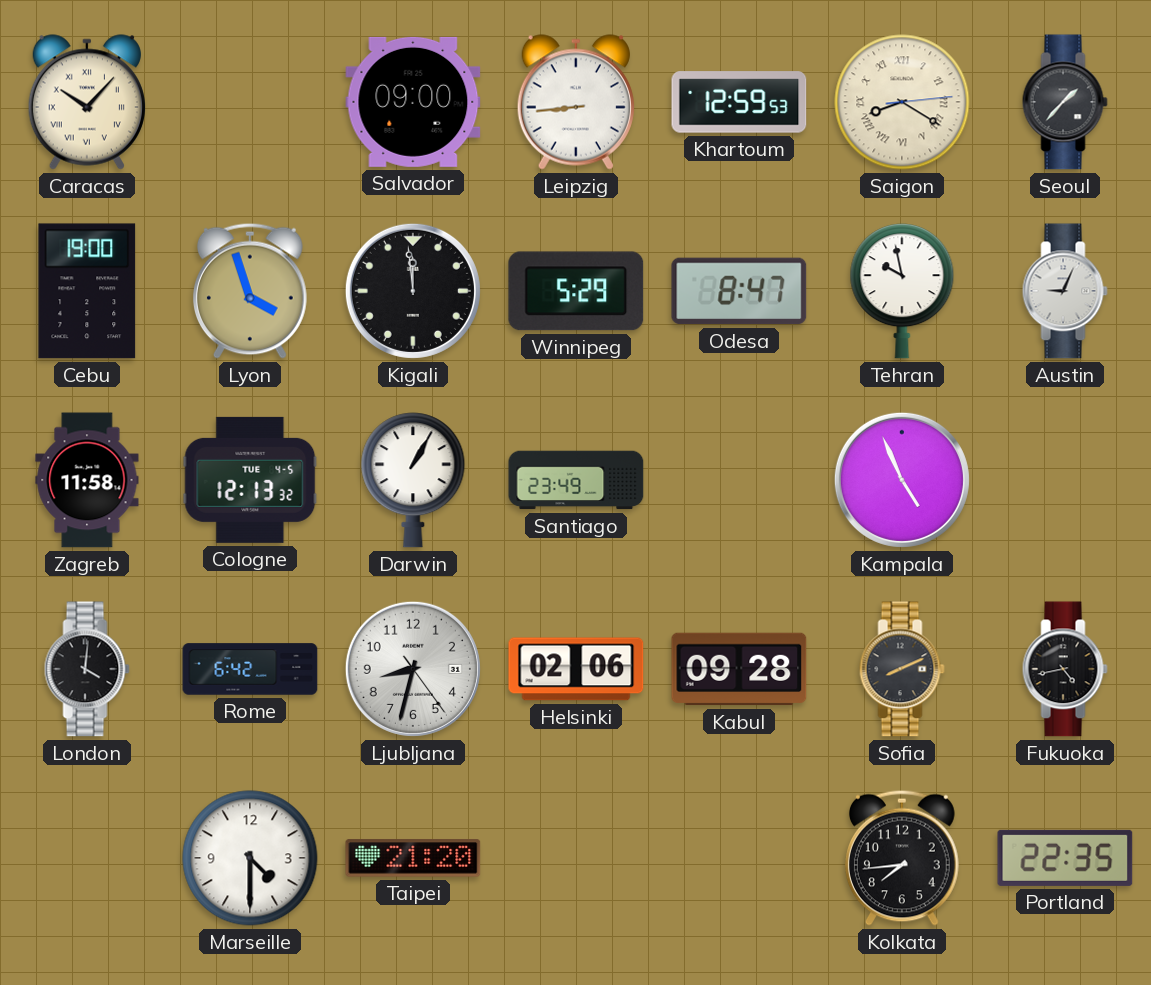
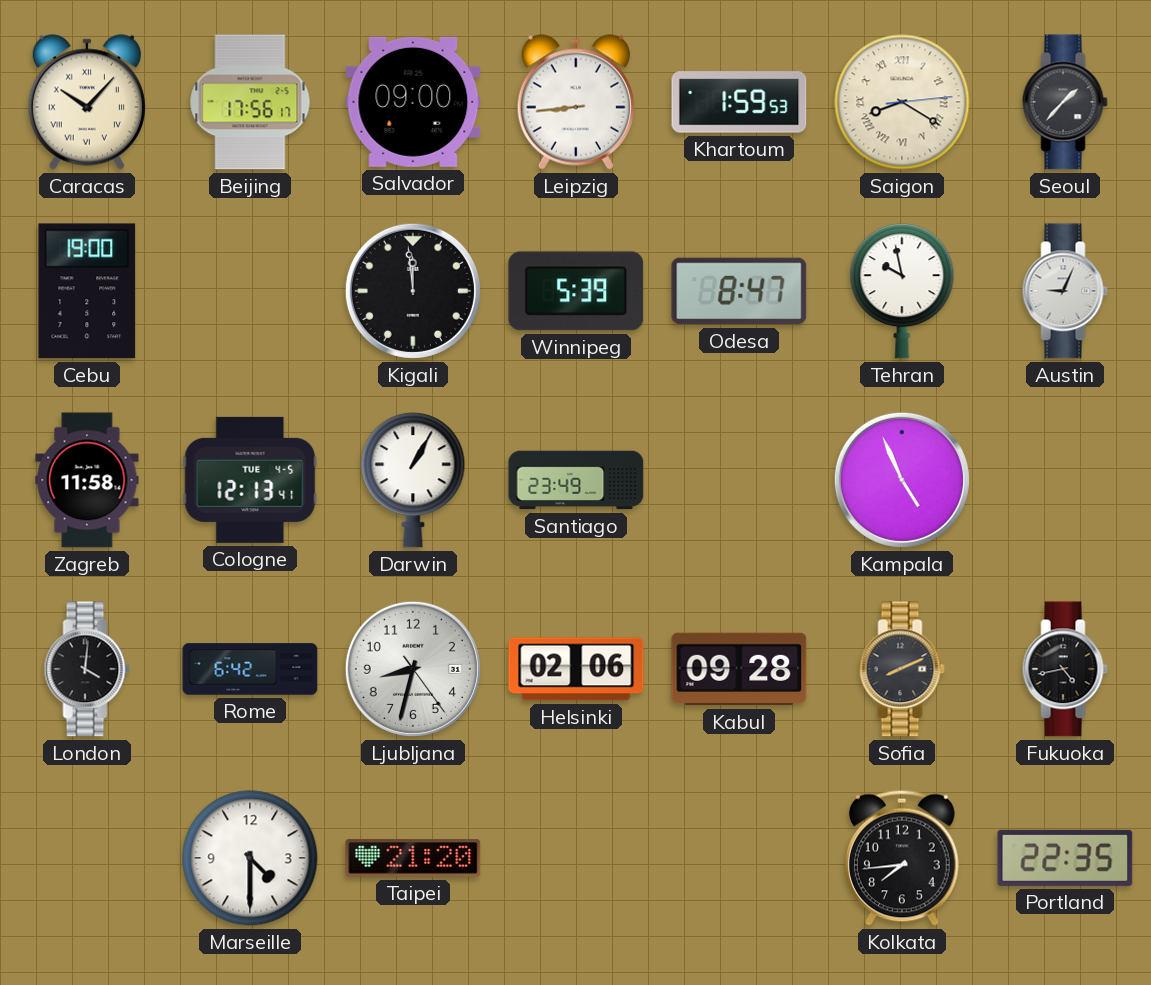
Beijing: none -> 17:56
Khartoum: 12:59 -> 1:59
Lyon: 3:57 -> none
Winnipeg: 5:29 -> 5:39
Cologne: 12:13:32 -> 12:13:41
